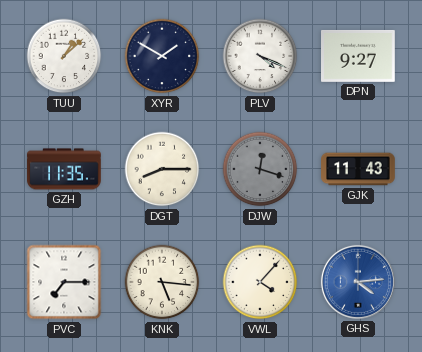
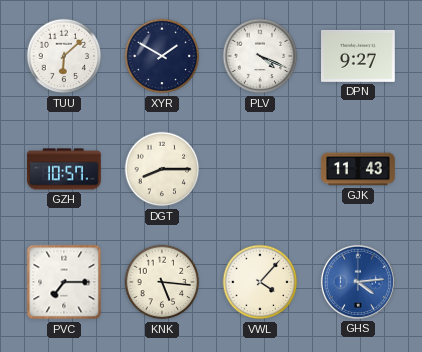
TUU: 1:08 -> 6:08
GZH: 11:35 -> 10:57
DJW: 12:18 -> none
